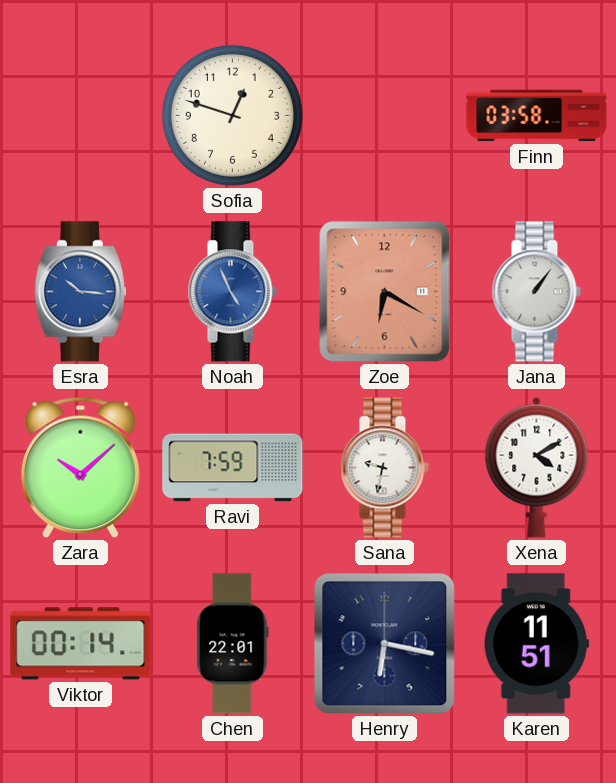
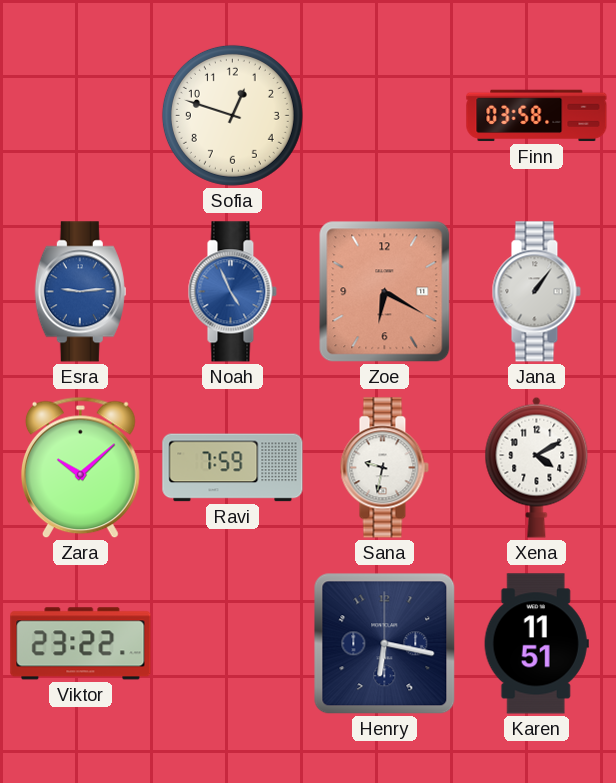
Esra: 10:16 -> 9:14
Viktor: 00:14 -> 23:22
Chen: 22:01 -> none
